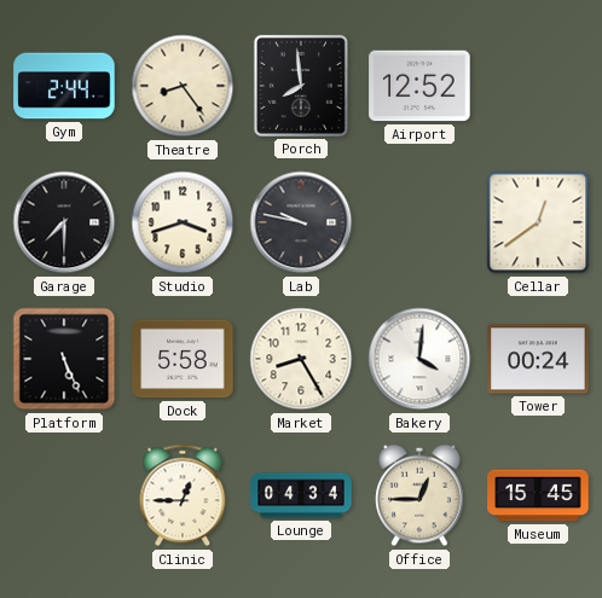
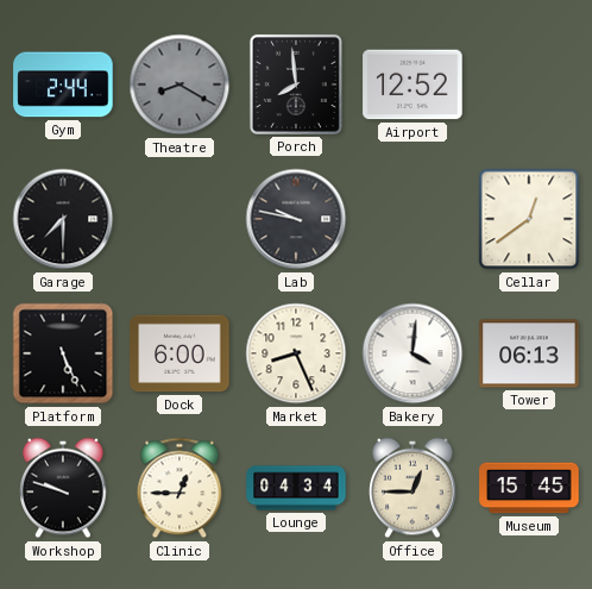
Theatre: 8:24 -> 8:20
Theatre dial: cream -> grey
Studio: 3:42 -> none
Dock: 5:58 -> 6:00
Market: 8:25 -> 8:26
Tower: 00:24 -> 06:13
Workshop: none -> 9:48
